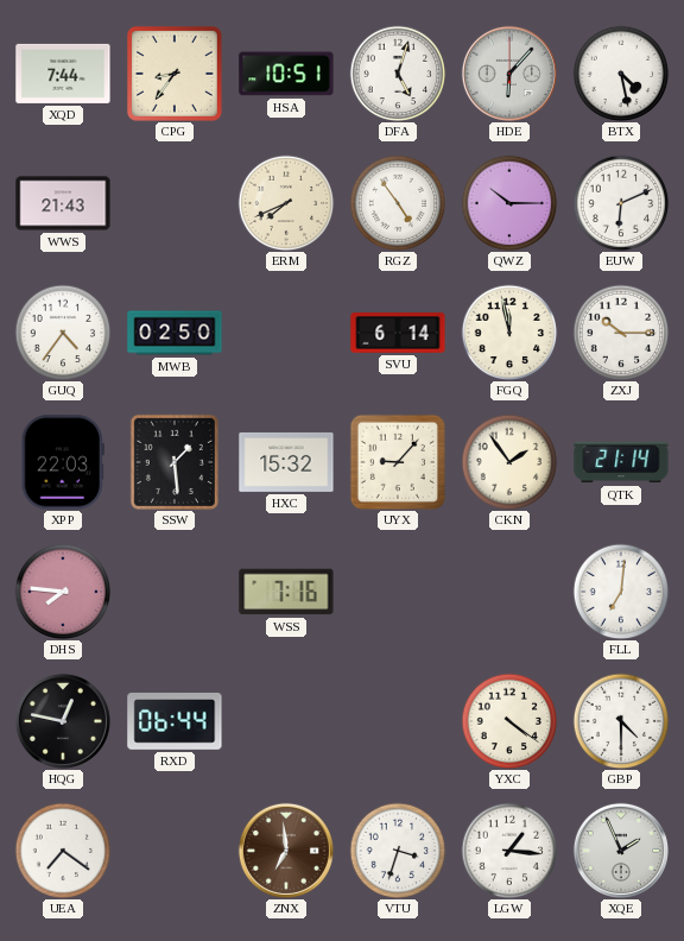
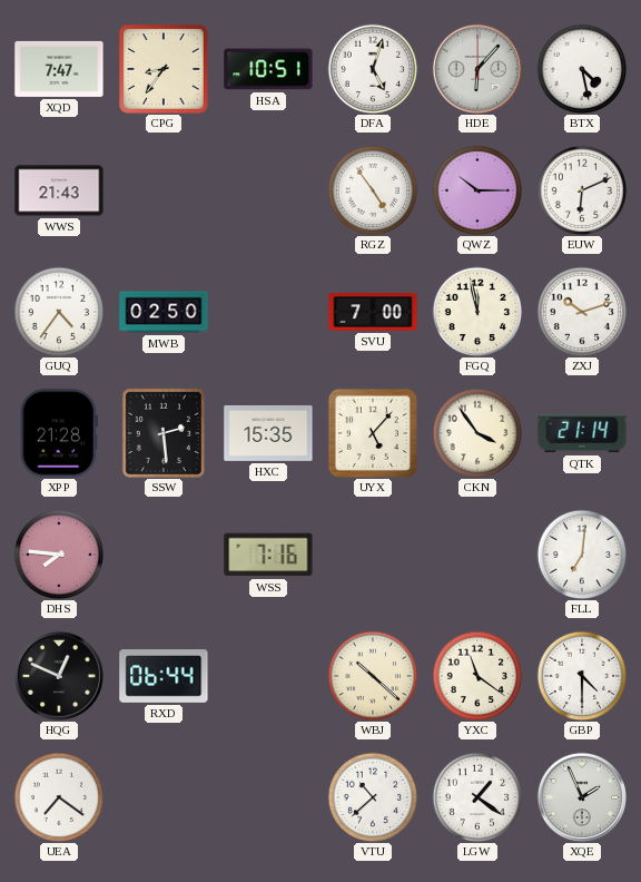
XQD: 7:44 -> 7:47
ERM: 7:41 -> none
SVU: 6:14 -> 7:00
ZXJ: 10:15 -> 10:12
XPP: 22:03 -> 21:28
SSW: 1:29 -> 2:29
HXC: 15:32 -> 15:35
UYX: 9:07 -> 5:07
CKN: 1:54 -> 3:54
HQG: 12:47 -> 12:49
WBJ: none -> 10:22
YXC: 4:21 -> 11:21
ZNX: 6:59 -> none
VTU: 3:33 -> 10:38
LGW: 1:16 -> 1:21
